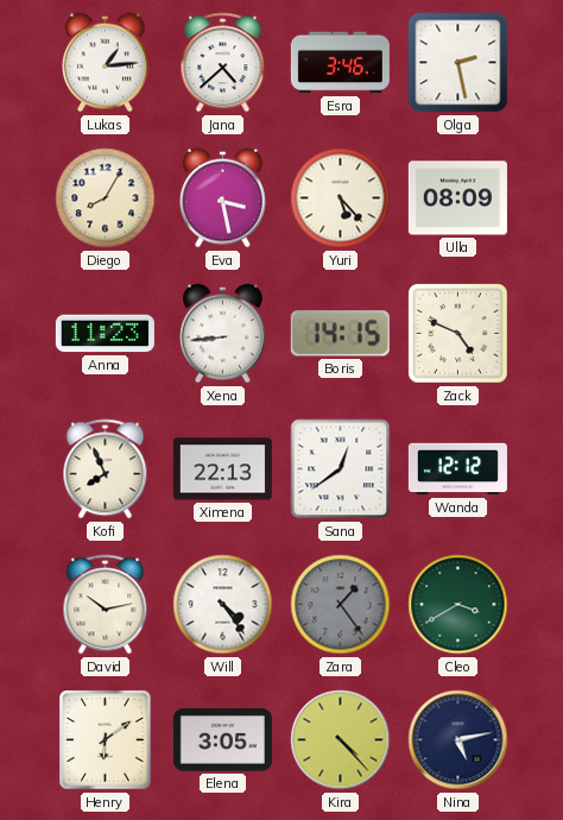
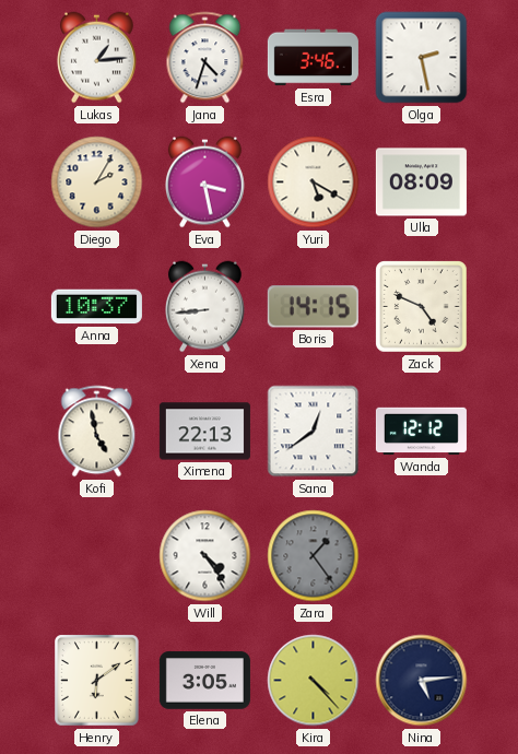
Jana: 4:38 -> 4:33
Diego: 8:05 -> 2:05
Yuri: 5:23 -> 5:20
Anna: 11:23 -> 10:37
Kofi: 7:56 -> 4:58
David: 10:13 -> none
Cleo: 3:40 -> none
Nina: 5:13 -> 5:14
